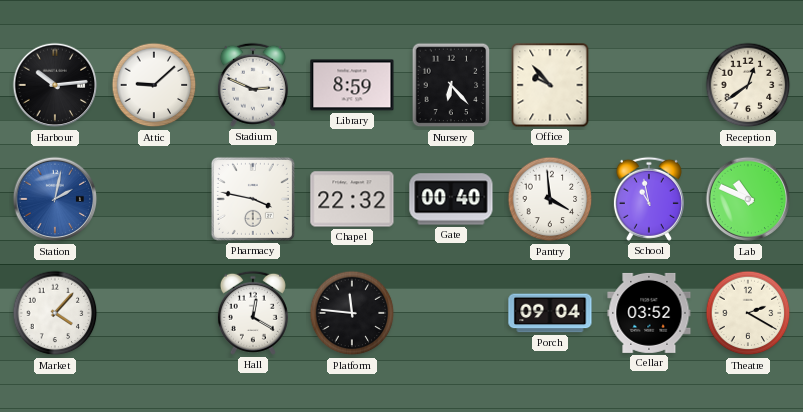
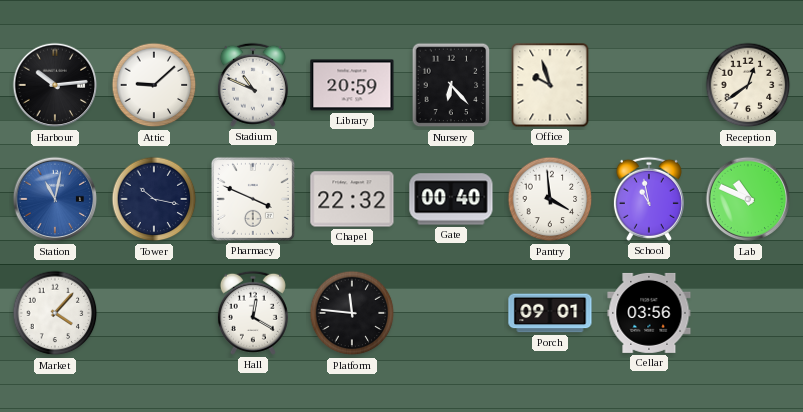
Stadium: 2:49 -> 10:49
Library: 8:59 -> 20:59
Office: 9:53 -> 9:57
Station: 2:02 -> 11:02
Tower: none -> 10:17
Pharmacy: 3:47 -> 3:49
Porch: 09:04 -> 09:01
Cellar: 03:52 -> 03:56
Theatre: 2:20 -> none
